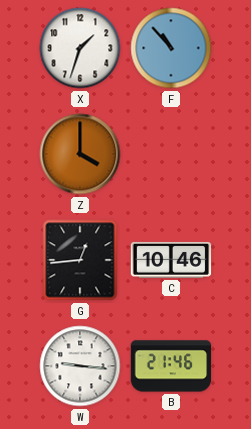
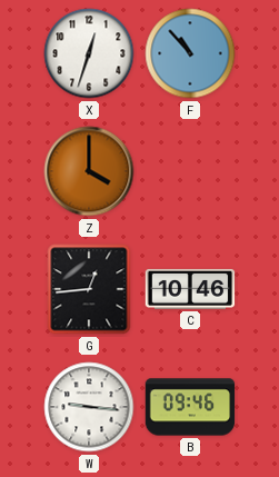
X: 1:33 -> 12:33
B: 21:46 -> 09:46
